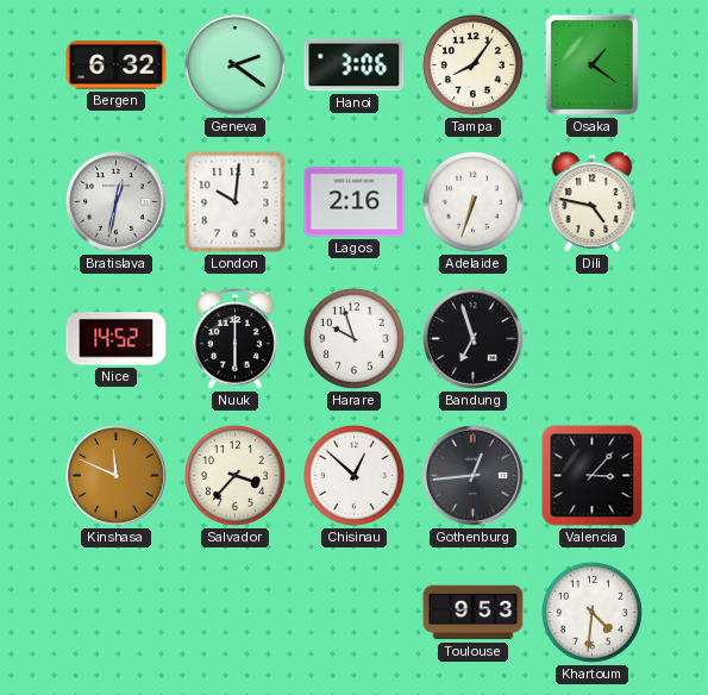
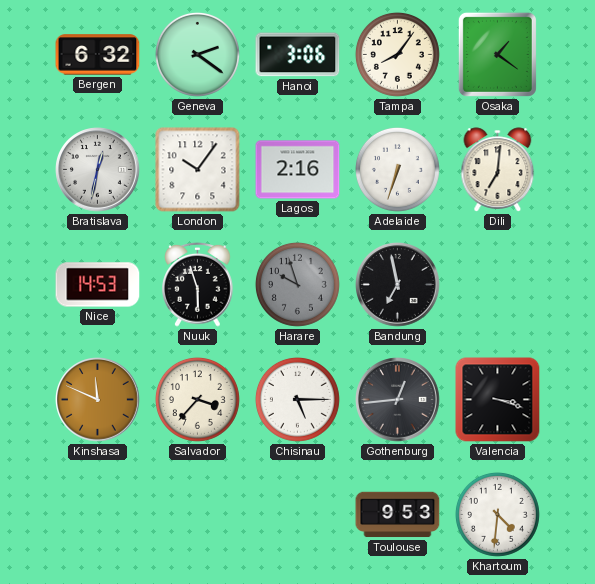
London: 10:01 -> 10:06
Dili: 4:47 -> 7:01
Nice: 14:52 -> 14:53
Nuuk: 6:00 -> 5:57
Harare dial: white -> grey
Bandung: 6:57 -> 6:58
Chisinau: 12:52 -> 5:15
Valencia: 3:07 -> 3:18
